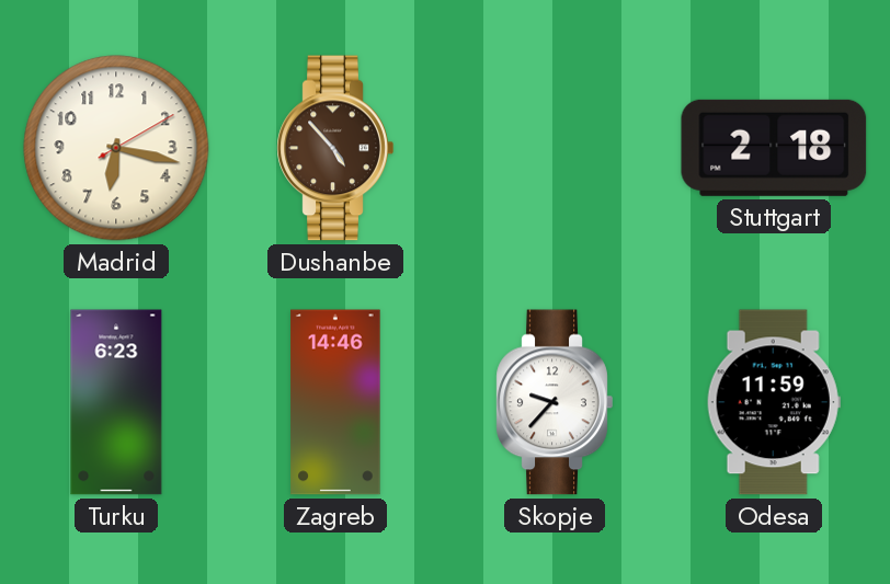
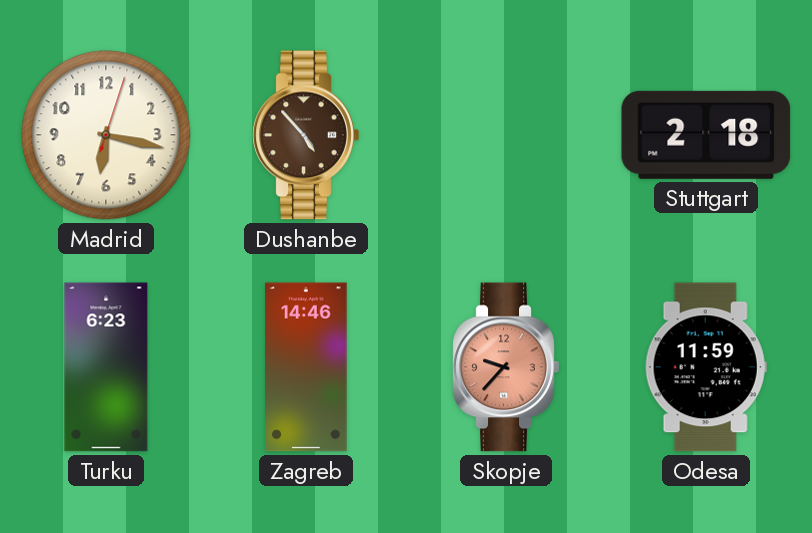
Madrid: 6:17:10 -> 6:17:03
Skopje dial: white -> salmon
